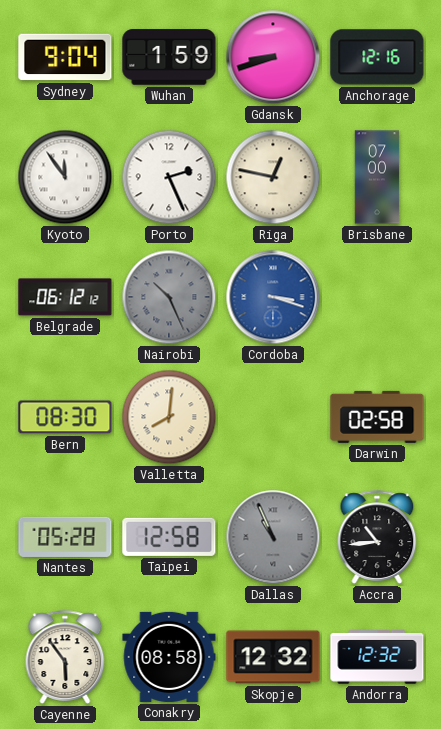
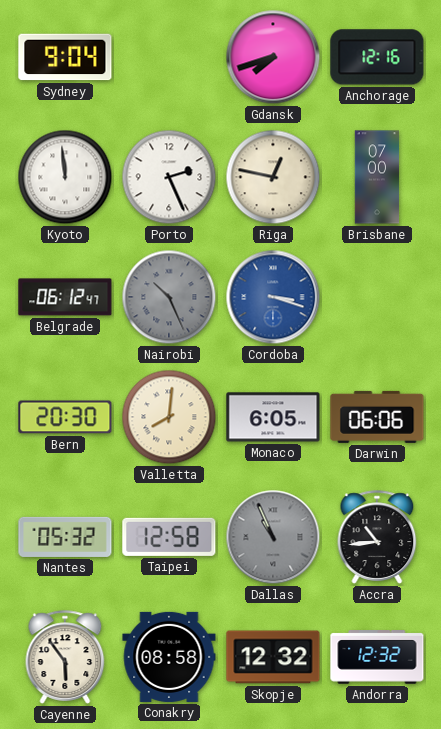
Wuhan: 1:59 -> none
Gdansk: 8:42 -> 7:42
Kyoto: 11:54 -> 11:59
Belgrade: 06:12:12 -> 06:12:47
Bern: 08:30 -> 20:30
Monaco: none -> 6:05
Darwin: 02:58 -> 06:06
Nantes: 05:28 -> 05:32
